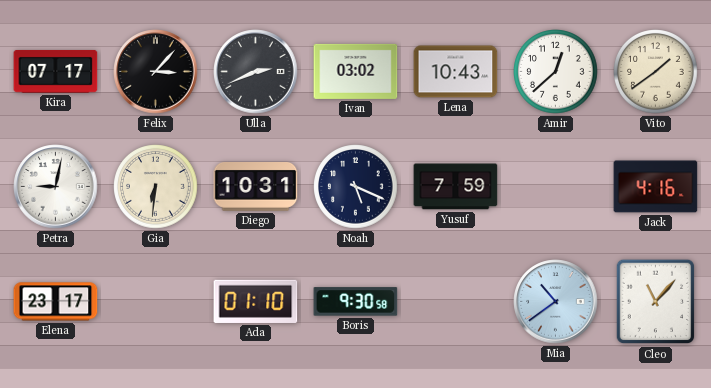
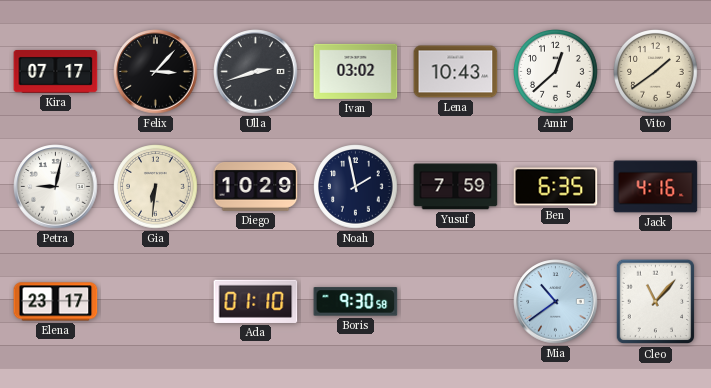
Ulla: 2:41 -> 2:42
Diego: 10:31 -> 10:29
Noah: 5:19 -> 1:58
Ben: none -> 6:35
